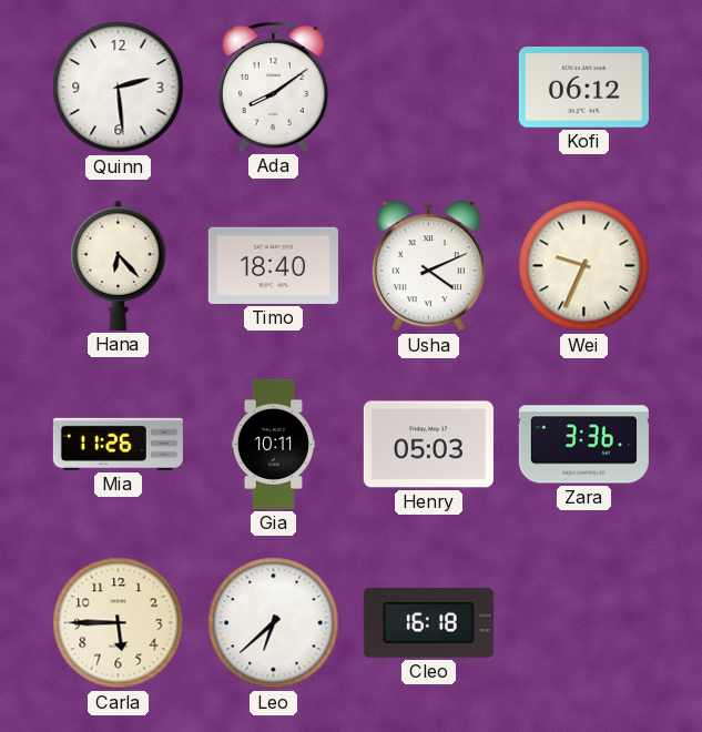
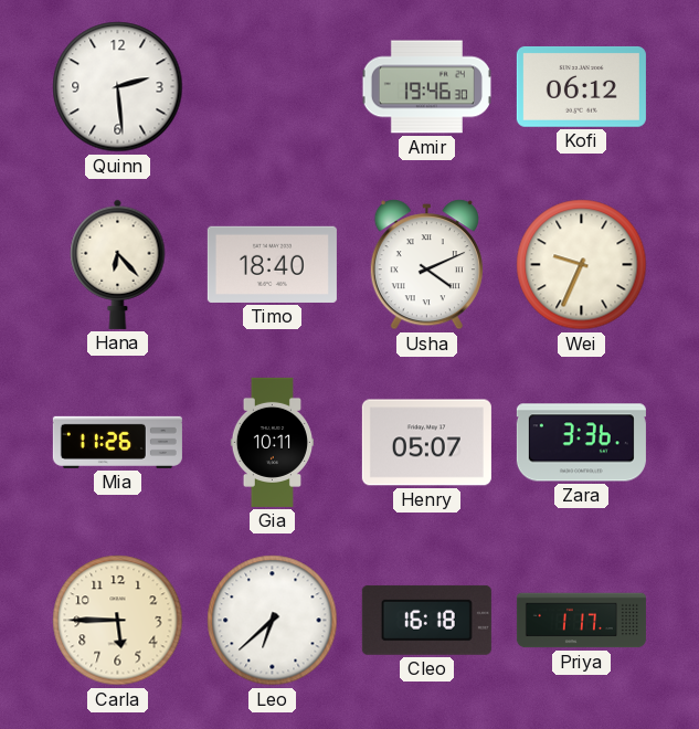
Ada: 8:09 -> none
Amir: none -> 19:46
Henry: 05:03 -> 05:07
Priya: none -> 1:17
